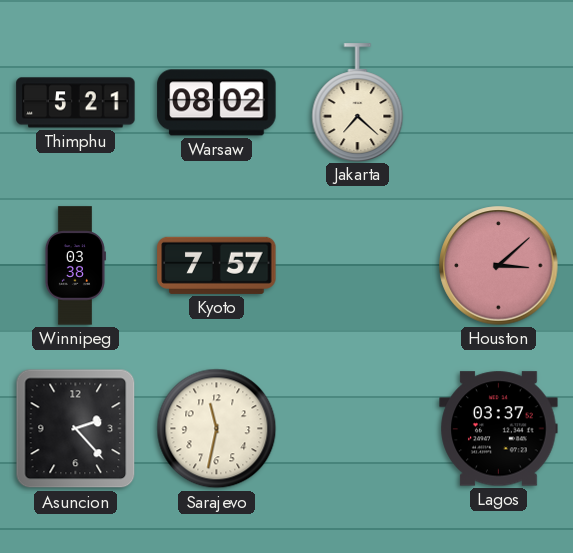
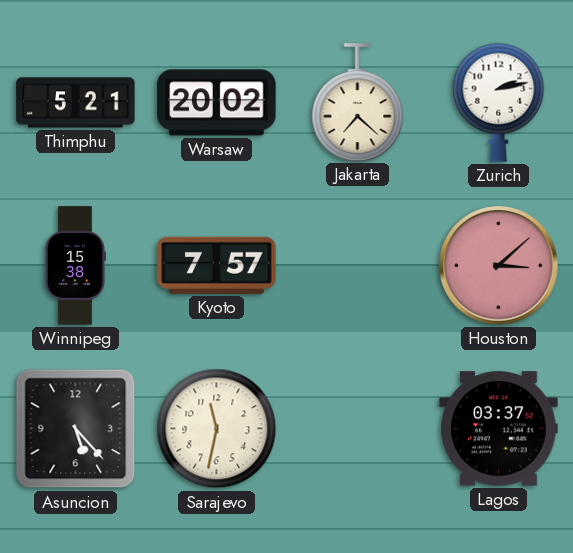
Warsaw: 08:02 -> 20:02
Zurich: none -> 2:13
Winnipeg: 03:38 -> 15:38
Asuncion: 2:23 -> 5:23
